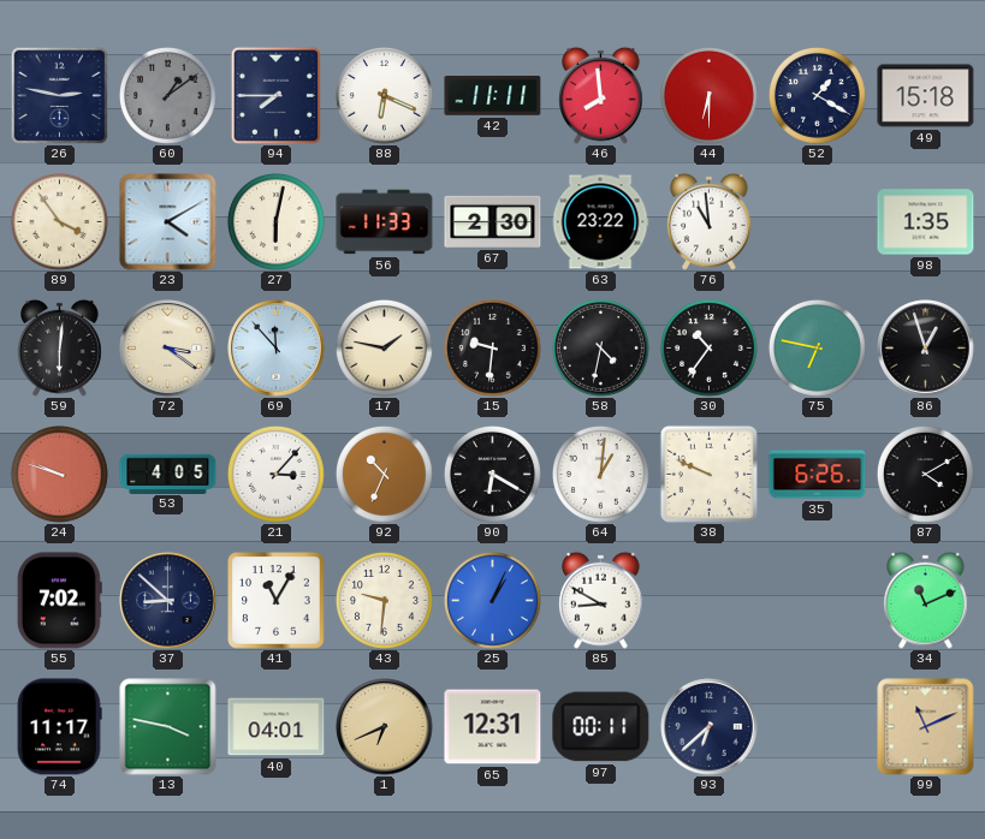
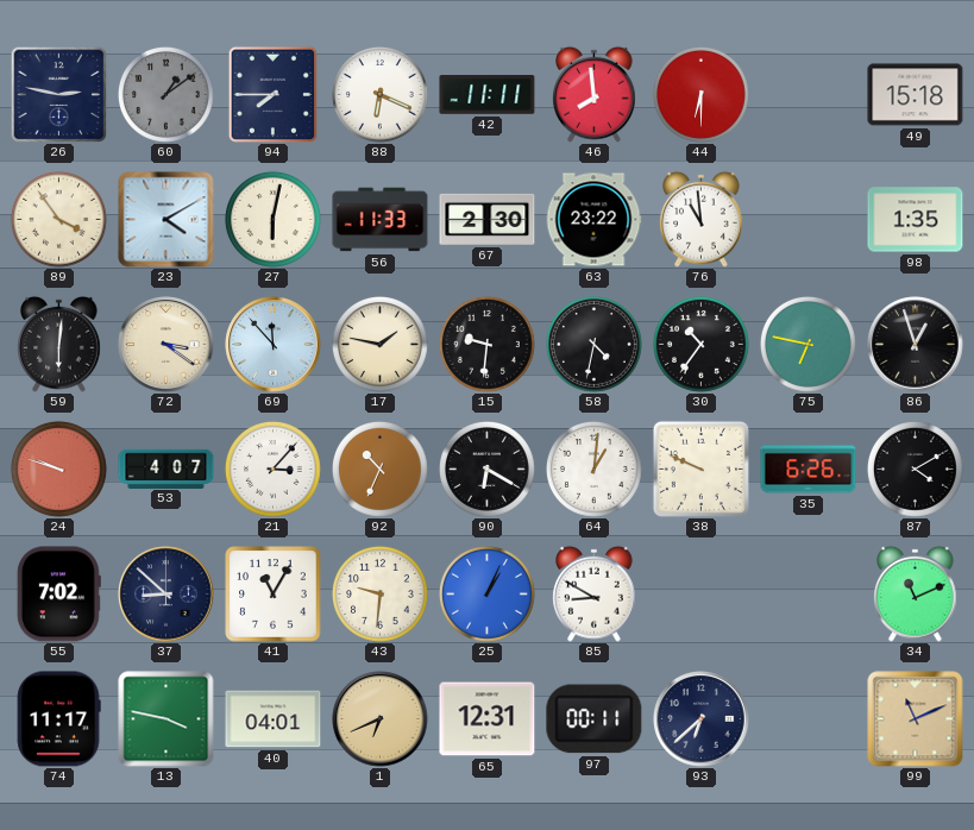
52: 1:20 -> none
53: 4:05 -> 4:07
